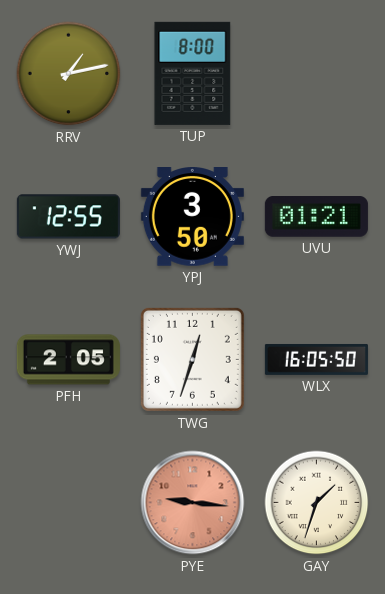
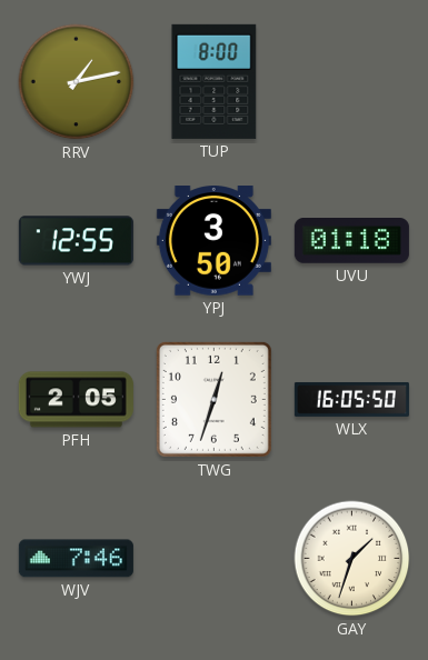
UVU: 01:21 -> 01:18
WJV: none -> 7:46
PYE: 9:16 -> none
